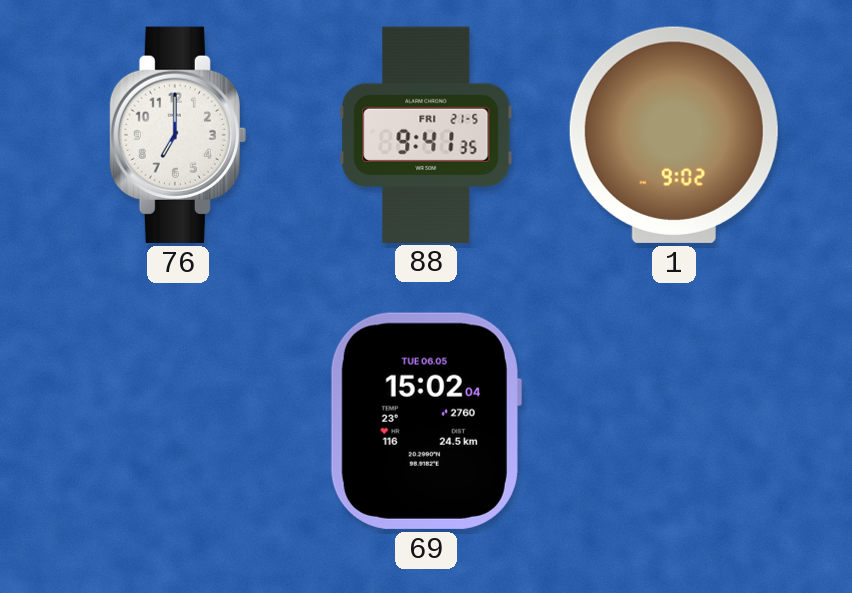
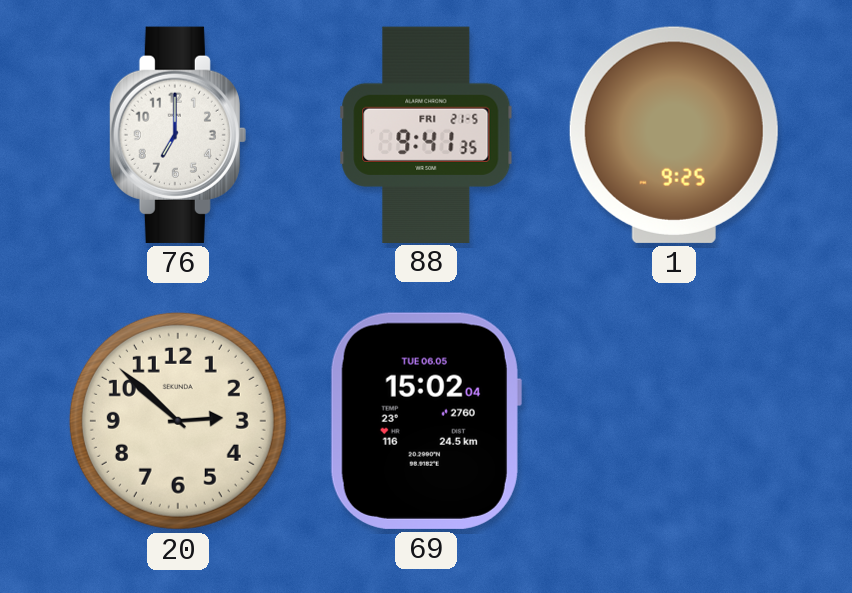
1: 9:02 -> 9:25
20: none -> 2:52
